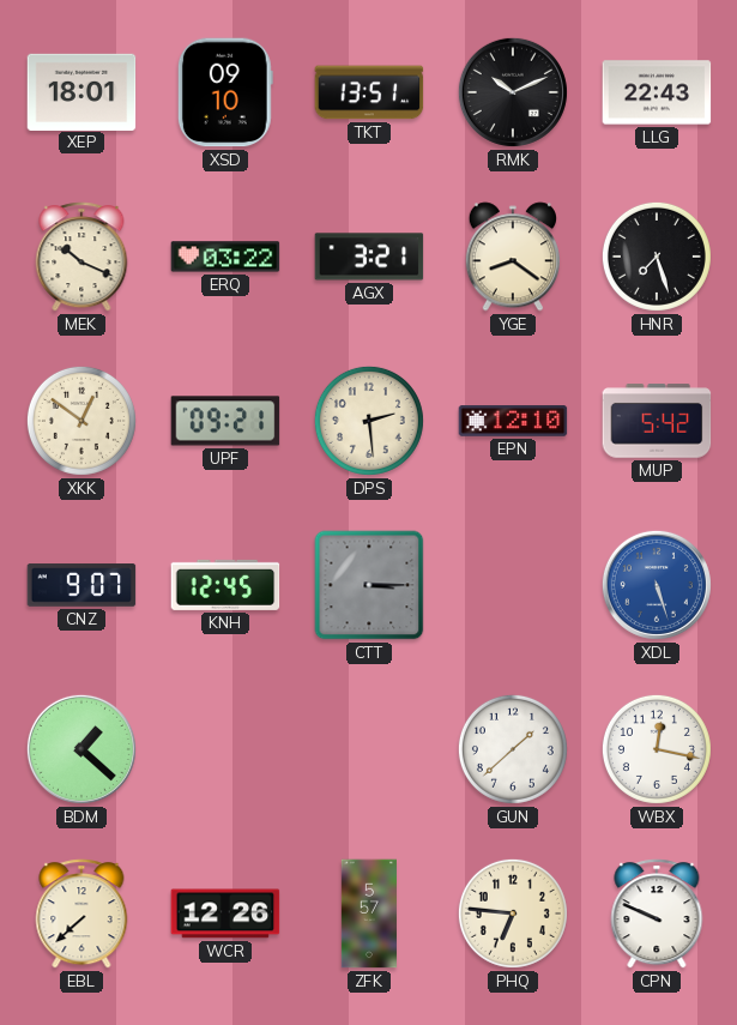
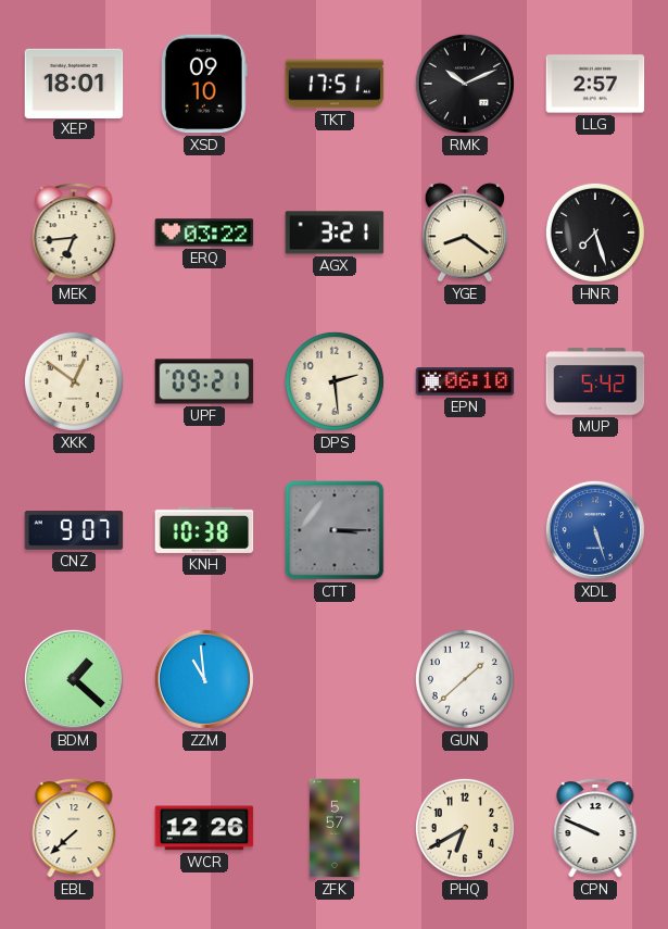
TKT: 13:51 -> 17:51
LLG: 22:43 -> 2:57
MEK: 10:19 -> 6:44
EPN: 12:10 -> 06:10
KNH: 12:45 -> 10:38
ZZM: none -> 10:59
WBX: 12:17 -> none
PHQ: 6:46 -> 6:40
